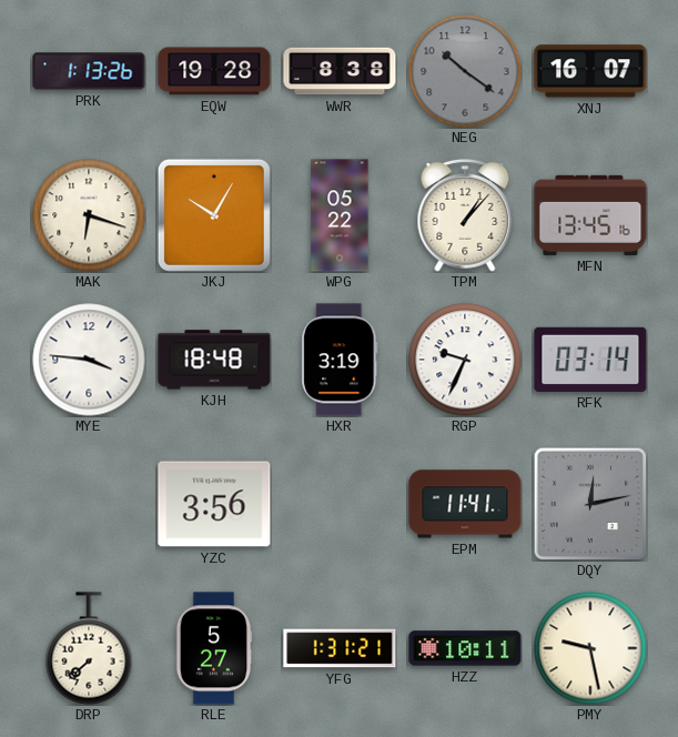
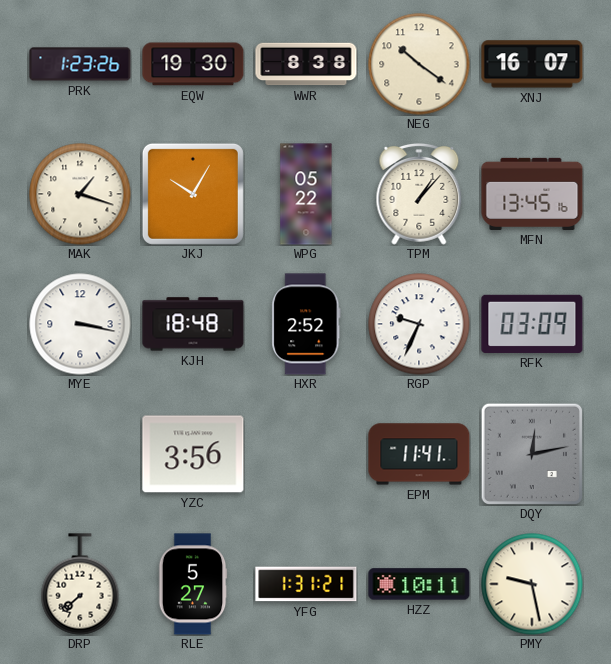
PRK: 1:13 -> 1:23
EQW: 19:28 -> 19:30
NEG dial: grey -> cream
MAK: 6:18 -> 1:18
MYE: 3:46 -> 3:17
HXR: 3:19 -> 2:52
RFK: 03:14 -> 03:09
